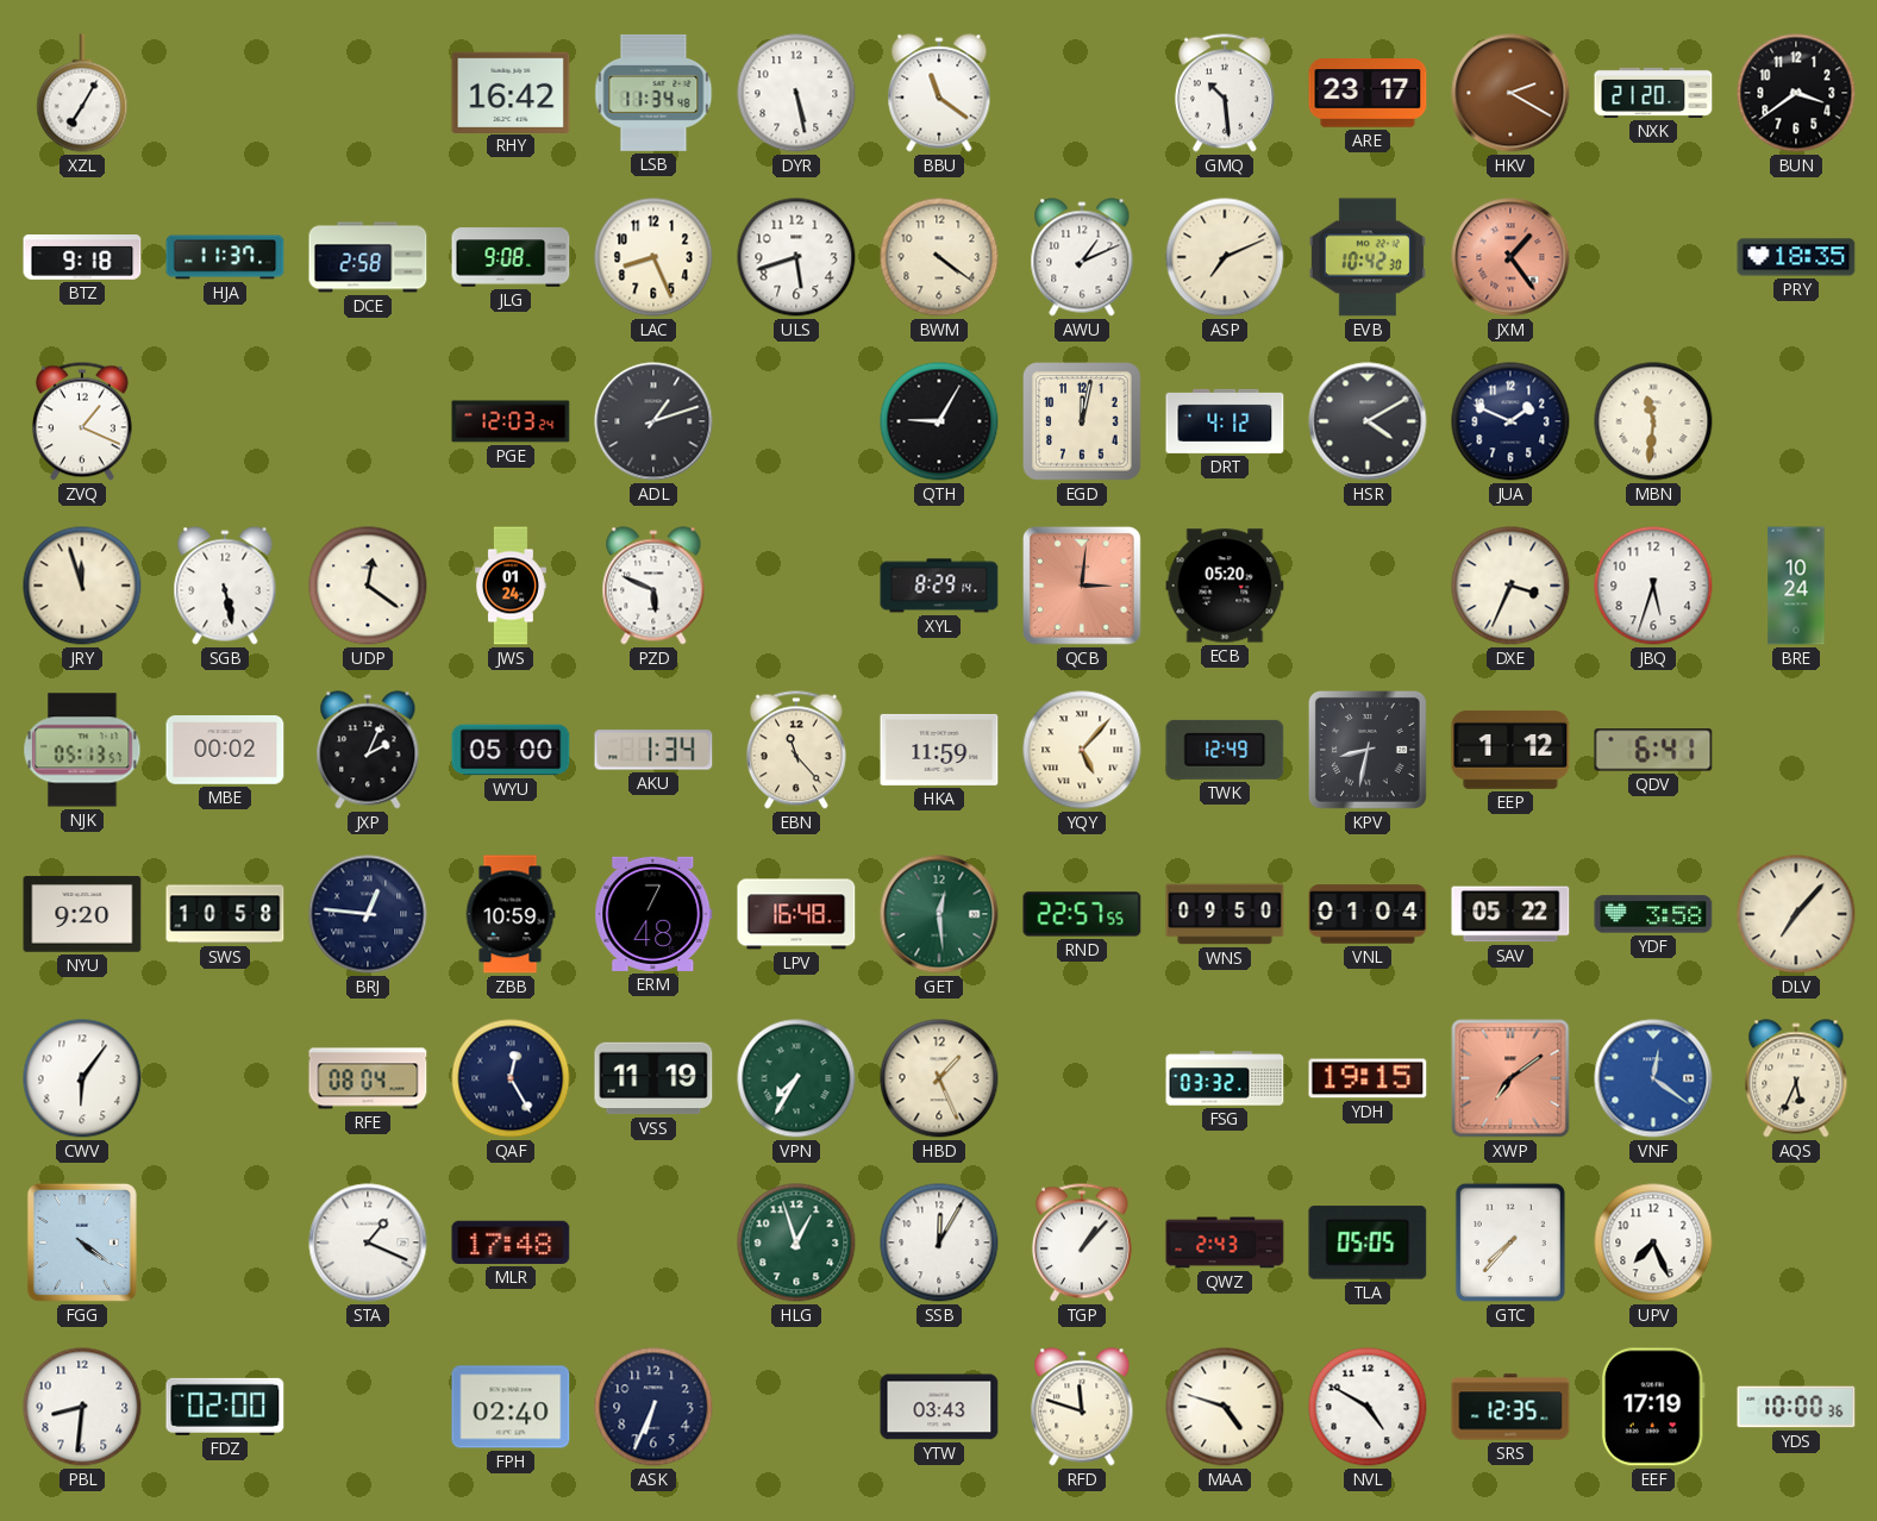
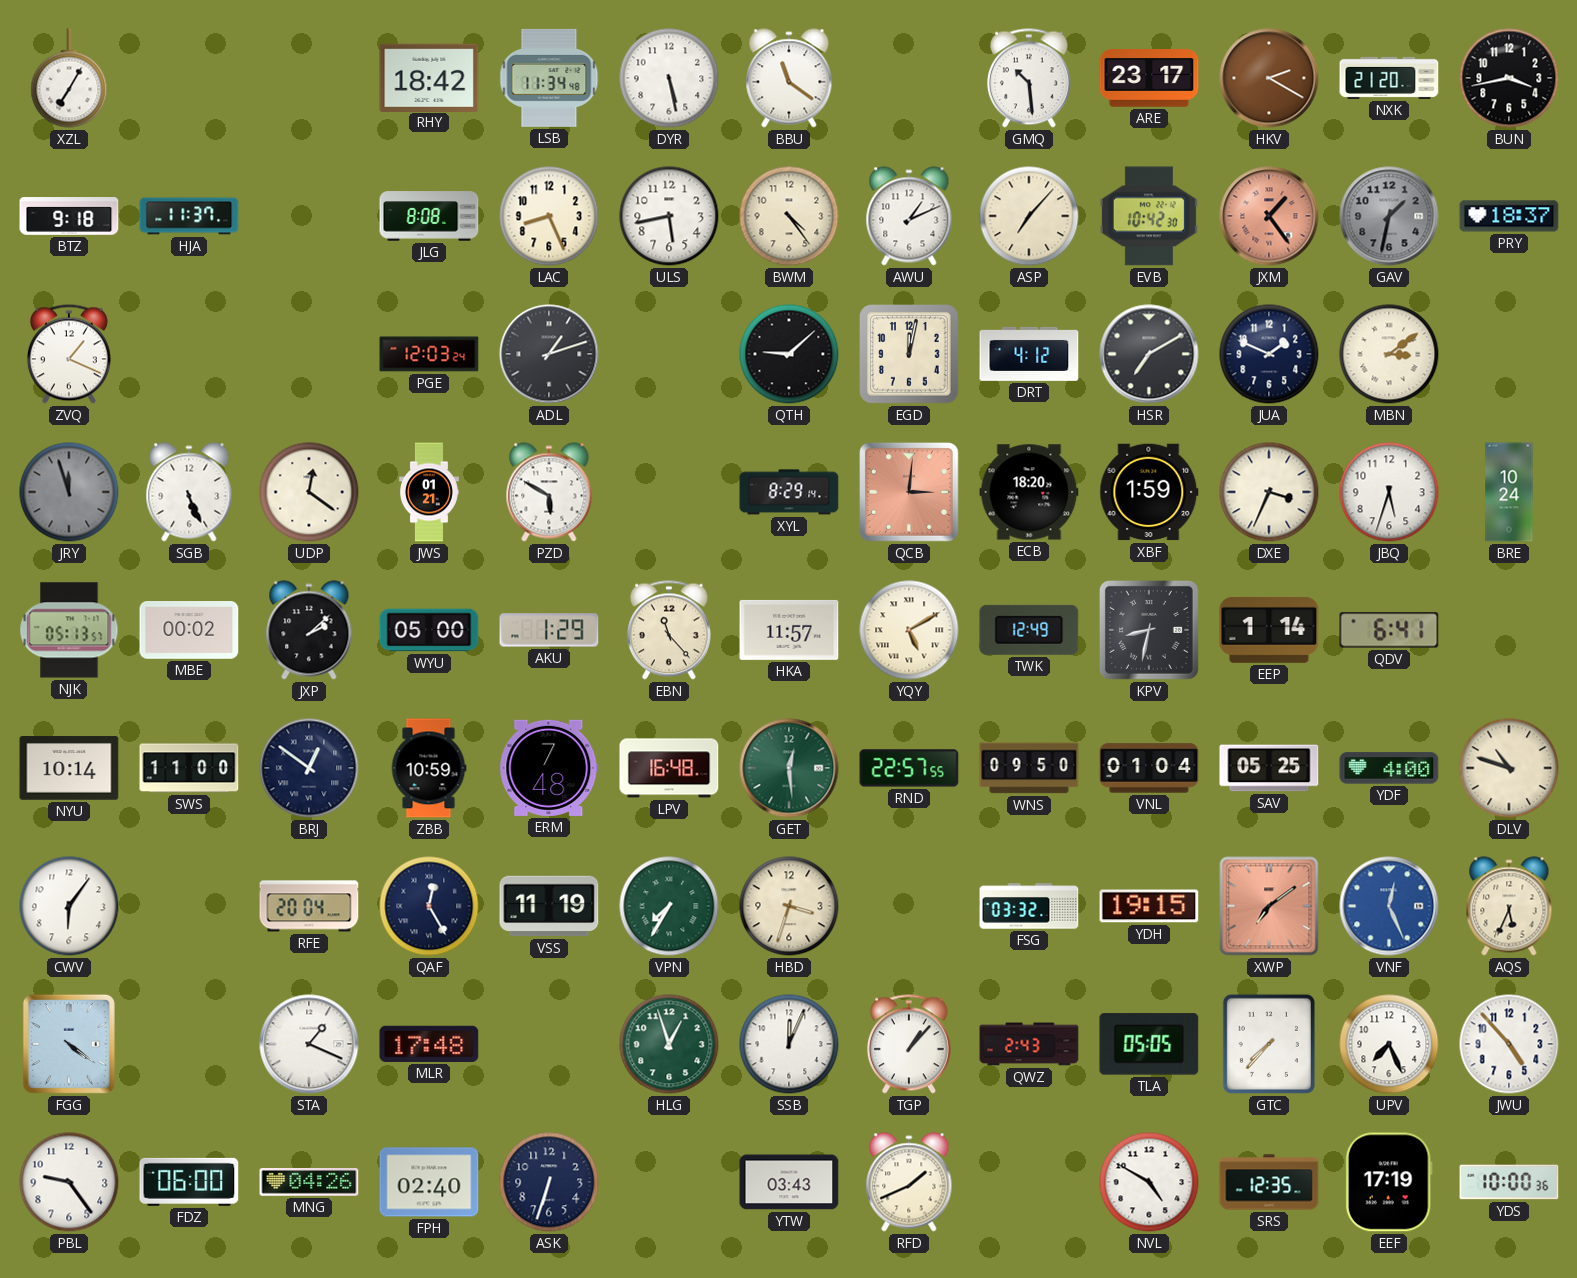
RHY: 16:42 -> 18:42
BUN: 3:39 -> 3:43
DCE: 2:58 -> none
JLG: 9:08 -> 8:08
ULS: 5:42 -> 5:43
BWM: 4:21 -> 4:24
ASP: 7:11 -> 7:07
GAV: none -> 1:32
PRY: 18:35 -> 18:37
QTH: 9:05 -> 9:08
HSR: 4:10 -> 7:10
MBN: 11:31 -> 3:09
JRY dial: cream -> grey
SGB: 5:28 -> 5:26
JWS: 01:24 -> 01:21
PZD: 5:49 -> 5:50
ECB: 05:20 -> 18:20
XBF: none -> 1:59
JXP: 2:04 -> 2:08
AKU: 1:34 -> 1:29
HKA: 11:59 -> 11:57
YQY: 5:07 -> 5:10
EEP: 1:12 -> 1:14
NYU: 9:20 -> 10:14
SWS: 10:58 -> 11:00
BRJ: 12:46 -> 12:51
SAV: 05:22 -> 05:25
YDF: 3:58 -> 4:00
DLV: 7:07 -> 10:48
RFE: 08:04 -> 20:04
HBD: 1:26 -> 3:33
VNF: 12:21 -> 12:26
SSB: 12:05 -> 12:04
JWU: none -> 4:53
PBL: 8:31 -> 9:24
FDZ: 02:00 -> 06:00
MNG: none -> 04:26
ASK: 6:34 -> 6:33
RFD: 11:48 -> 1:41
MAA: 4:48 -> none
